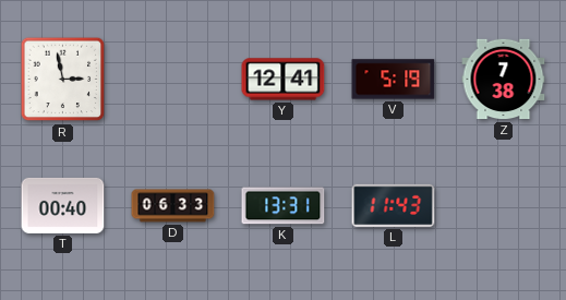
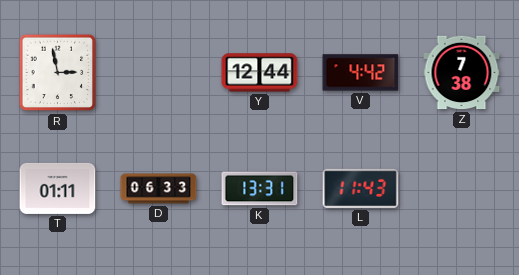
Y: 12:41 -> 12:44
V: 5:19 -> 4:42
T: 00:40 -> 01:11
